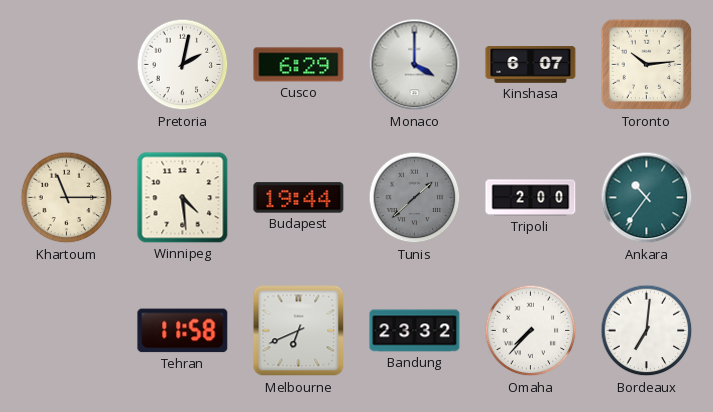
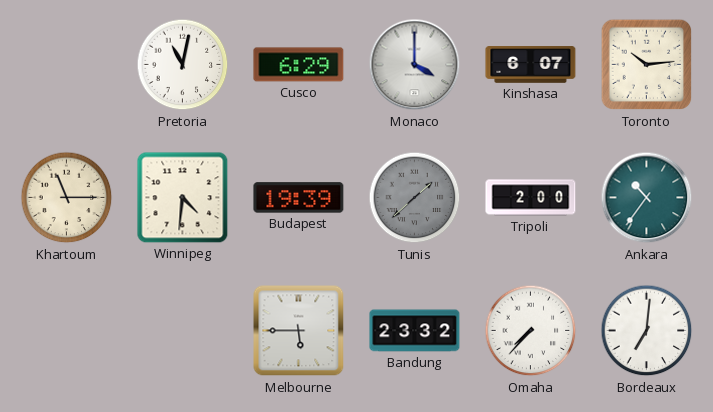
Pretoria: 2:02 -> 11:02
Winnipeg: 4:29 -> 4:31
Budapest: 19:44 -> 19:39
Tehran: 11:58 -> none
Melbourne: 6:41 -> 5:45
